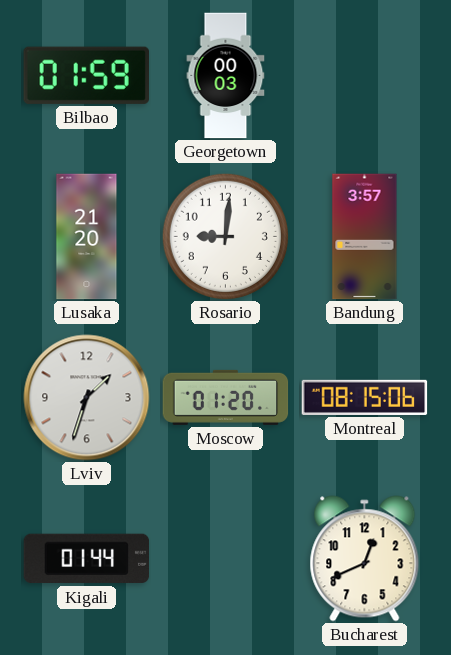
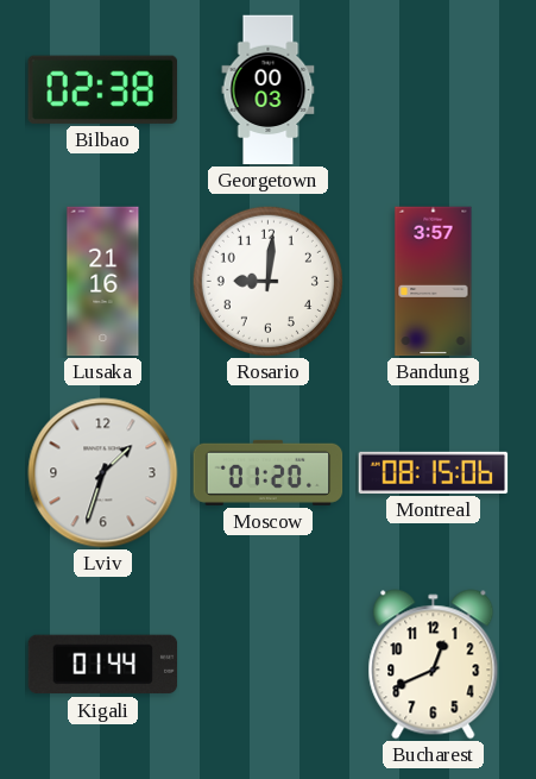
Bilbao: 01:59 -> 02:38
Lusaka: 21:20 -> 21:16
